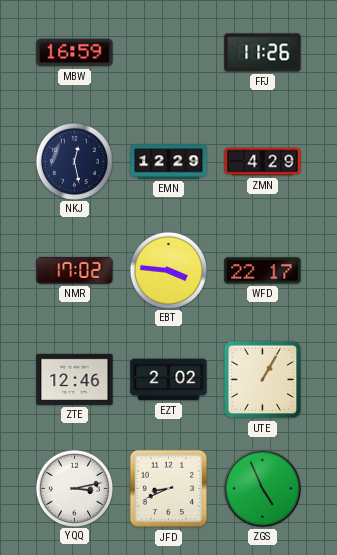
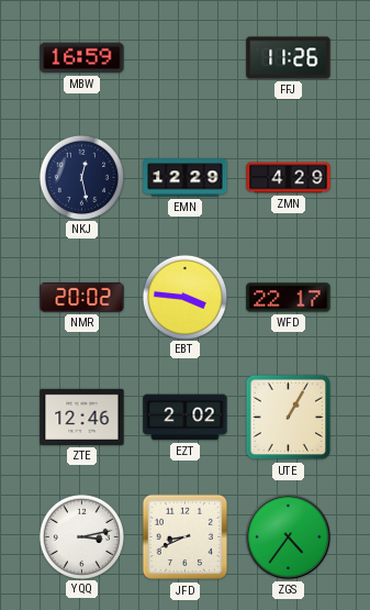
NMR: 17:02 -> 20:02
ZGS: 4:56 -> 4:36
